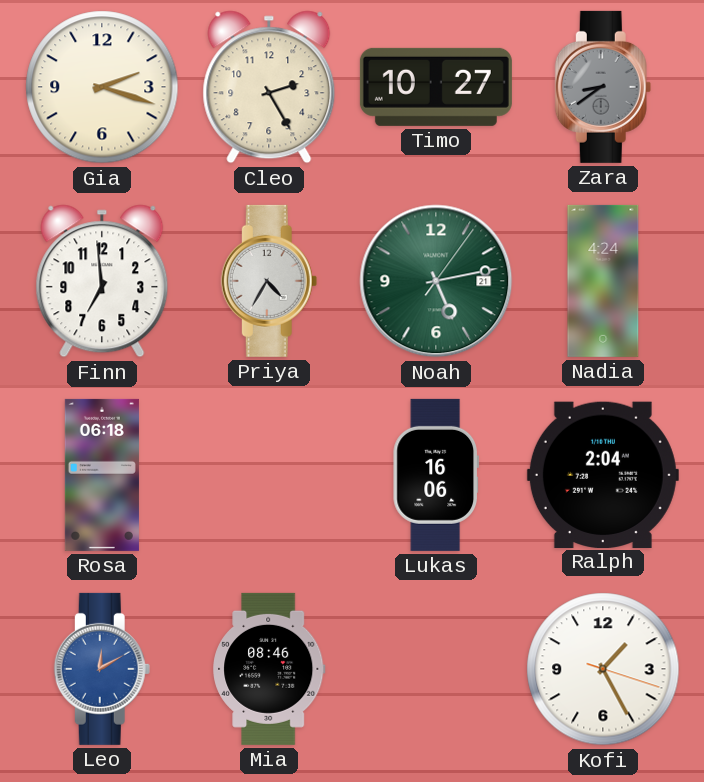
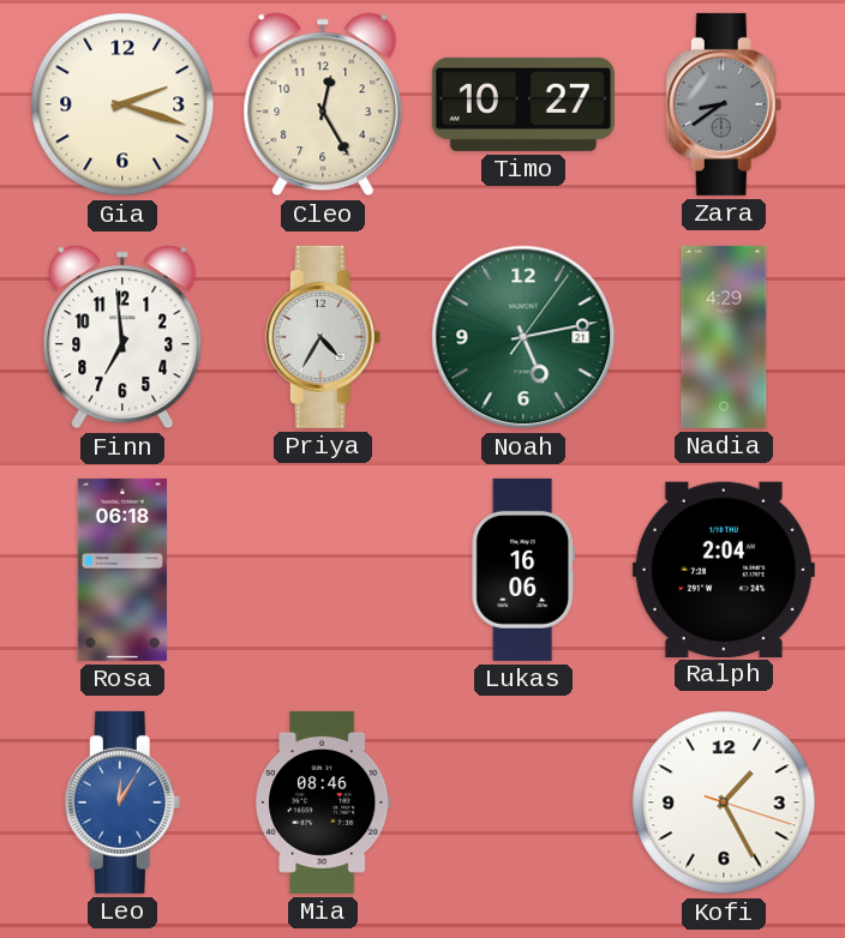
Cleo: 2:25 -> 12:25
Nadia: 4:24 -> 4:29
Leo: 12:10 -> 12:05
